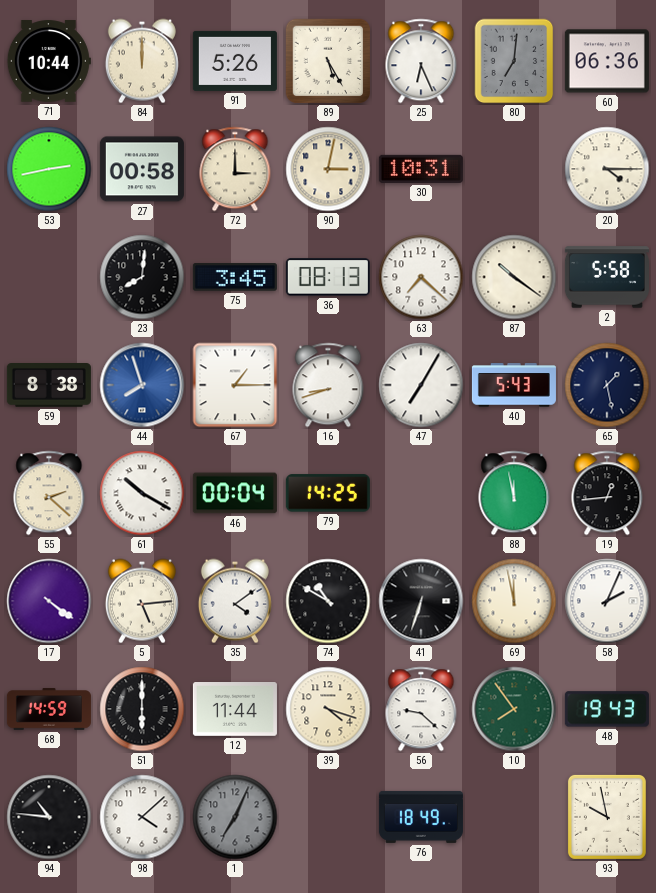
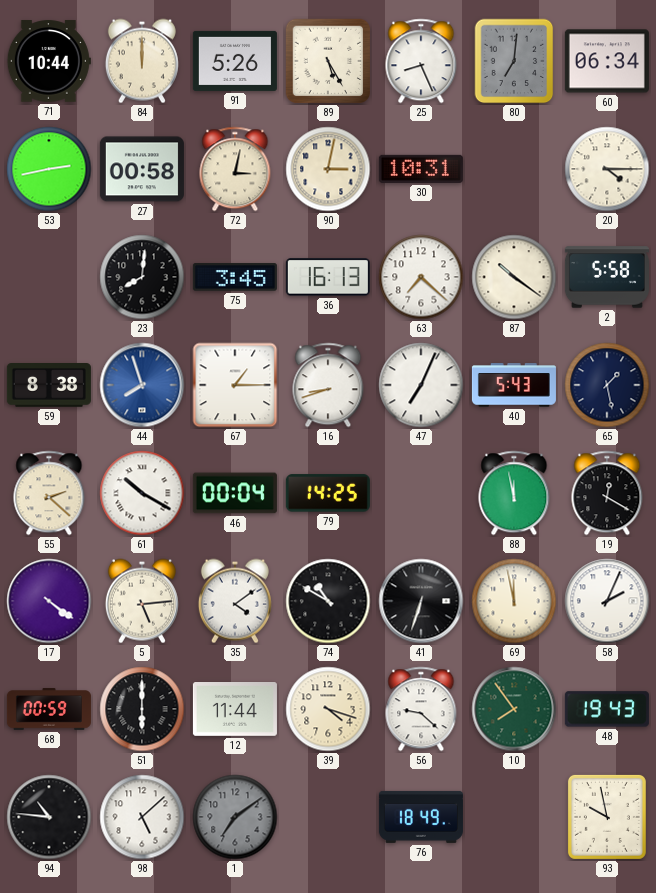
25: 6:26 -> 8:26
60: 06:36 -> 06:34
72: 3:00 -> 3:02
36: 08:13 -> 16:13
47: 7:05 -> 7:04
19: 12:44 -> 12:20
68: 14:59 -> 00:59
98: 4:08 -> 5:08
1: 7:04 -> 7:09
